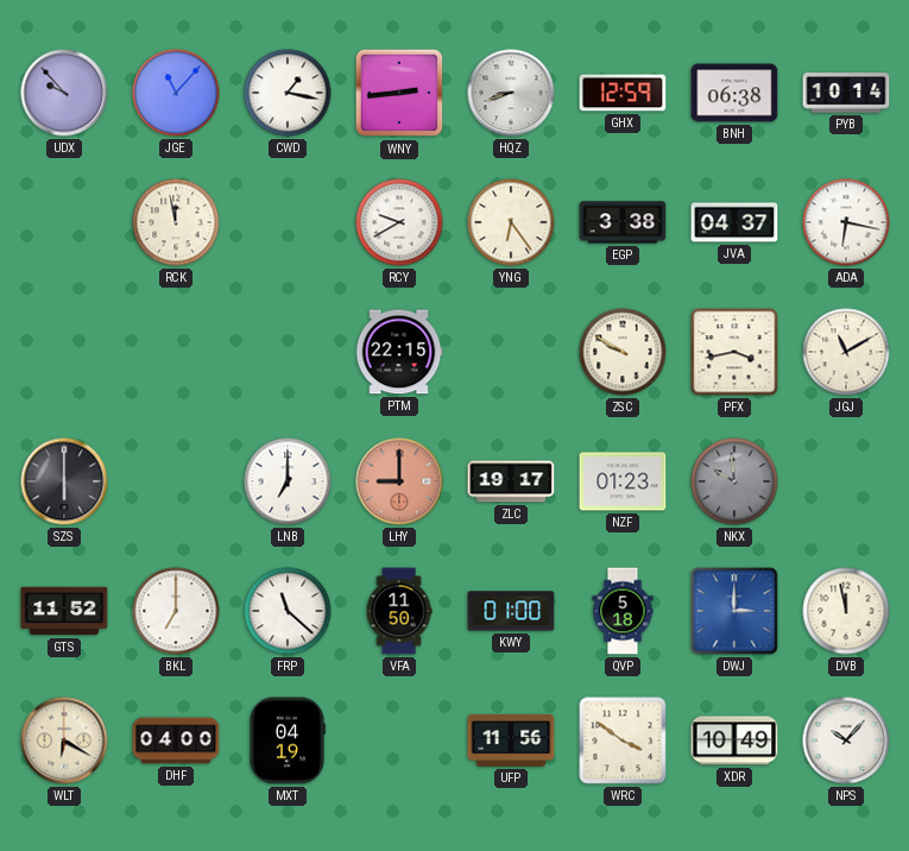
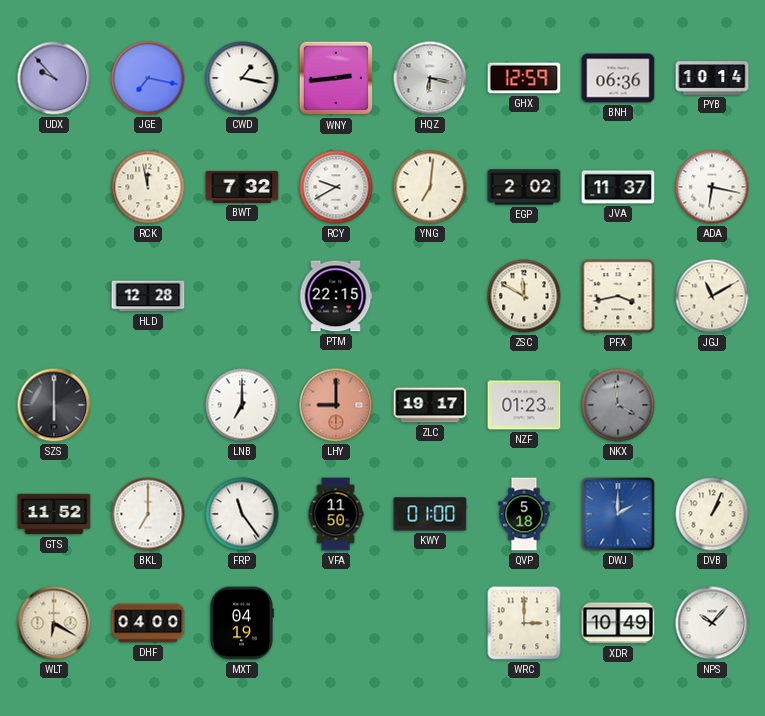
JGE: 11:07 -> 7:17
HQZ: 8:42 -> 6:17
BNH: 06:38 -> 06:36
BWT: none -> 7:32
YNG: 6:24 -> 7:01
EGP: 3:38 -> 2:02
JVA: 04:37 -> 11:37
HLD: none -> 12:28
ZSC: 9:50 -> 11:50
NKX: 9:59 -> 3:59
FRP: 11:22 -> 11:24
DWJ: 3:00 -> 2:00
DVB: 11:58 -> 1:04
UFP: 11:56 -> none
WRC: 3:51 -> 3:00
